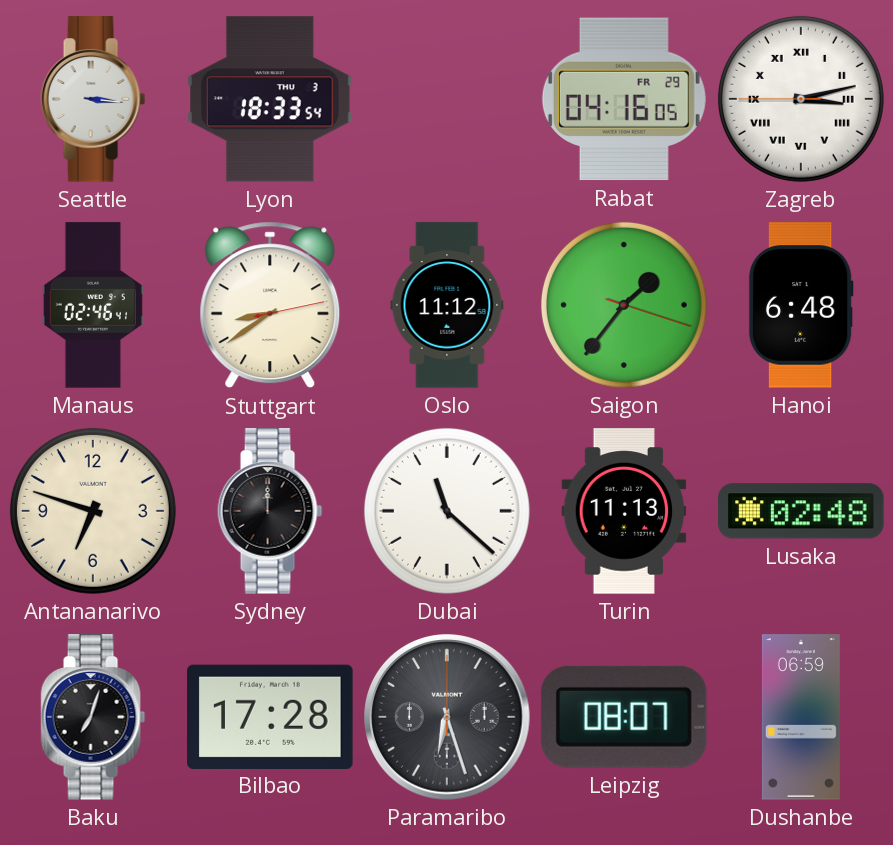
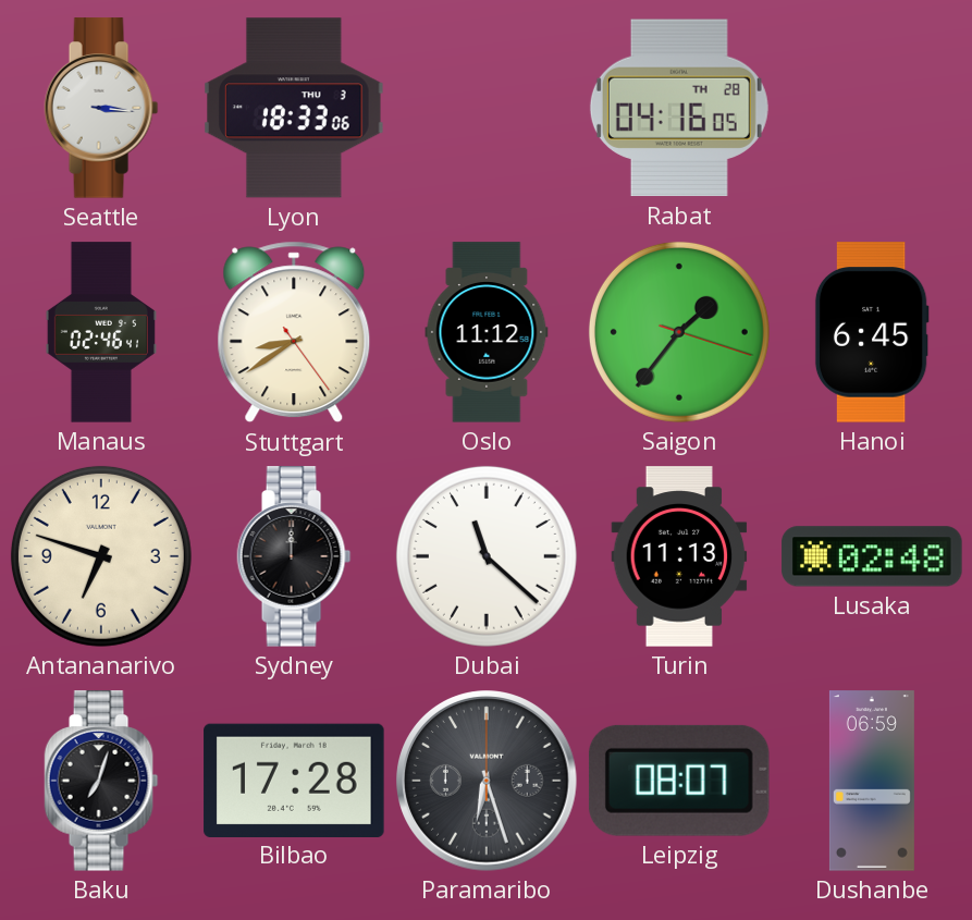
Lyon: 18:33:54 -> 18:33:06
Rabat date: FR 29 -> TH 28
Zagreb: 3:12 -> none
Stuttgart: 8:39:13 -> 8:39:24
Hanoi: 6:48 -> 6:45
